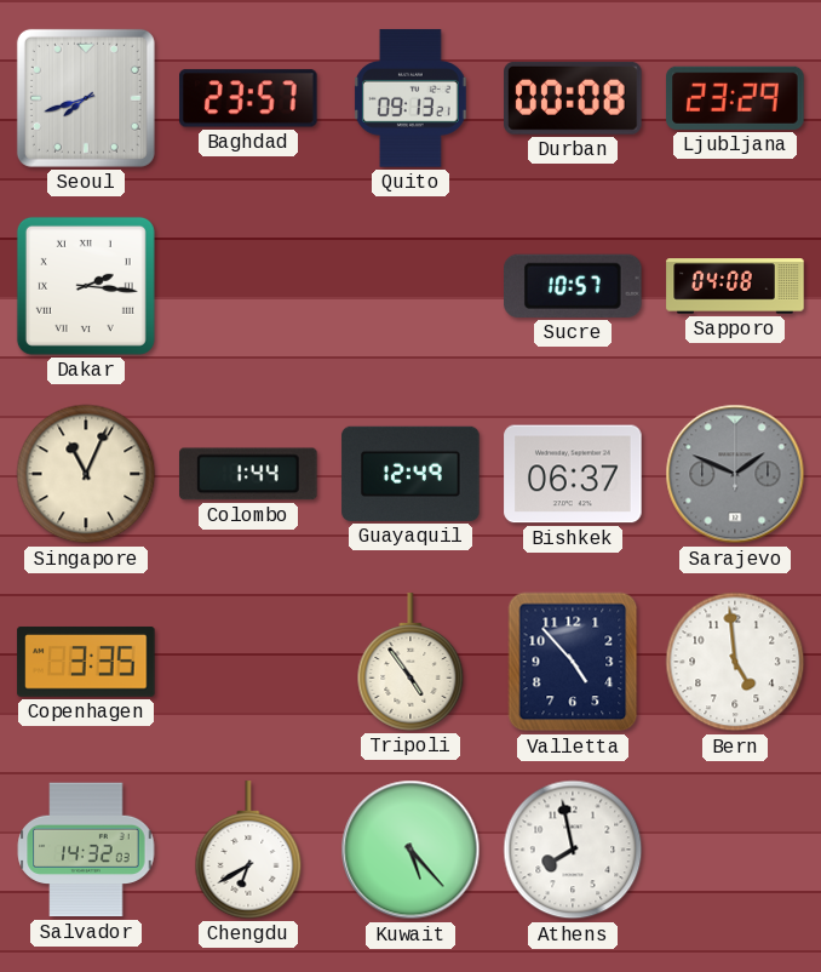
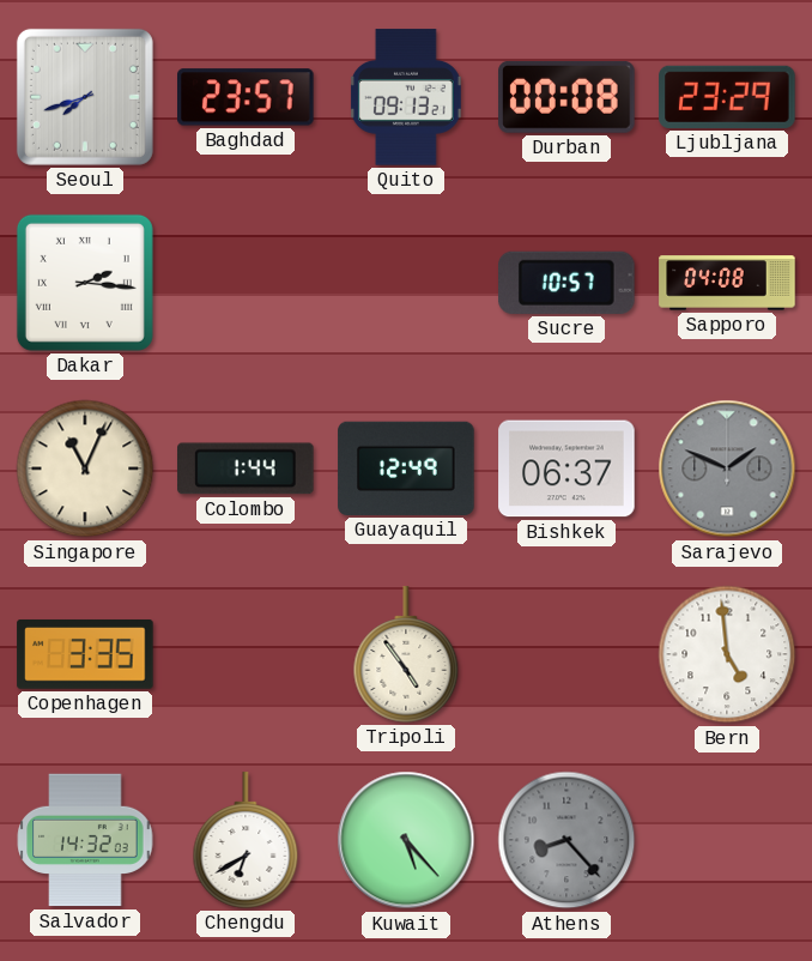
Valletta: 4:53 -> none
Athens: 7:58 -> 8:23
Athens dial: white -> grey
